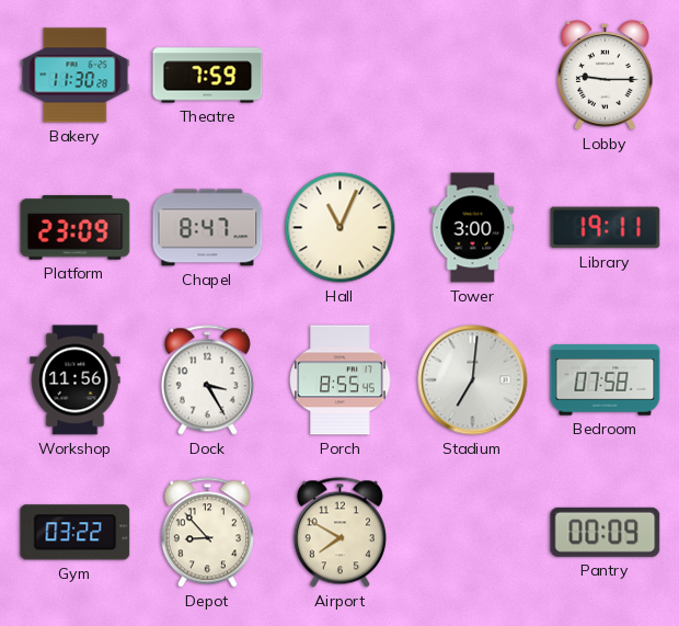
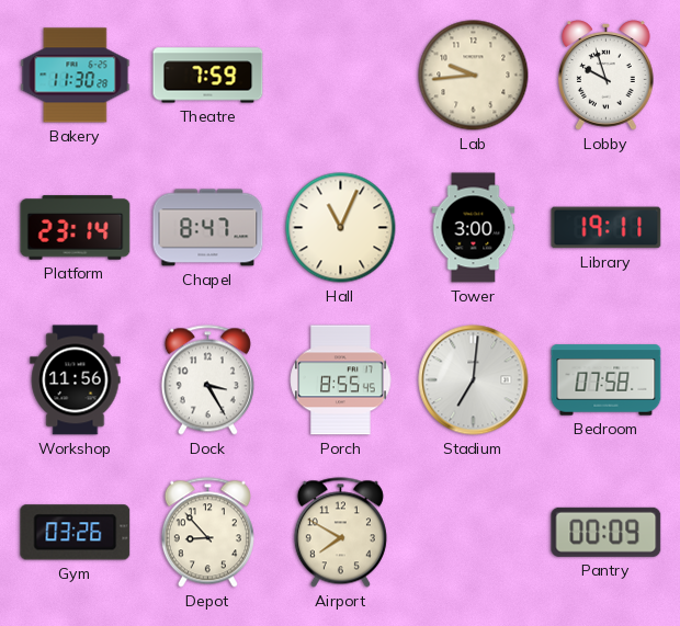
Lab: none -> 9:44
Lobby: 9:15 -> 9:57
Platform: 23:09 -> 23:14
Gym: 03:22 -> 03:26
